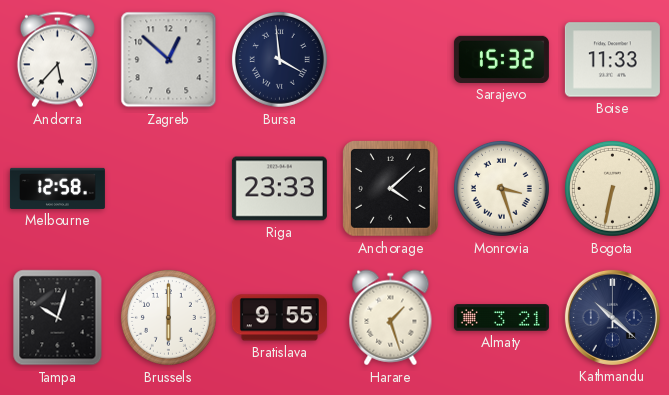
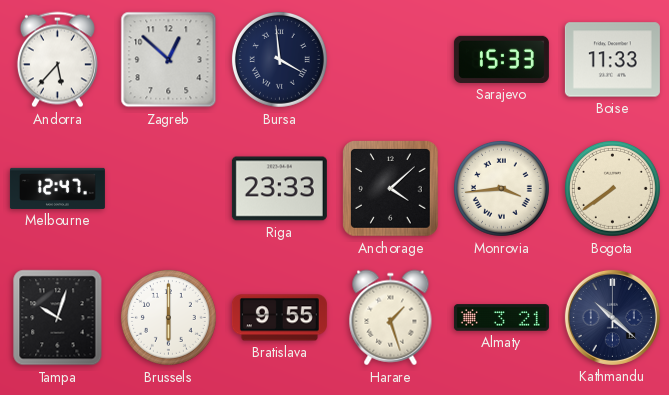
Sarajevo: 15:32 -> 15:33
Melbourne: 12:58 -> 12:47
Monrovia: 3:27 -> 3:44
Bogota: 6:32 -> 7:39
